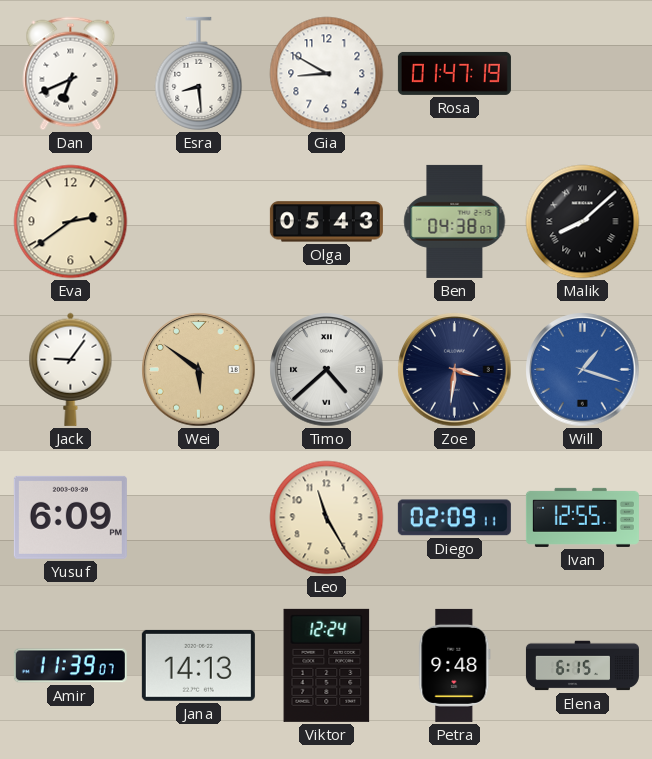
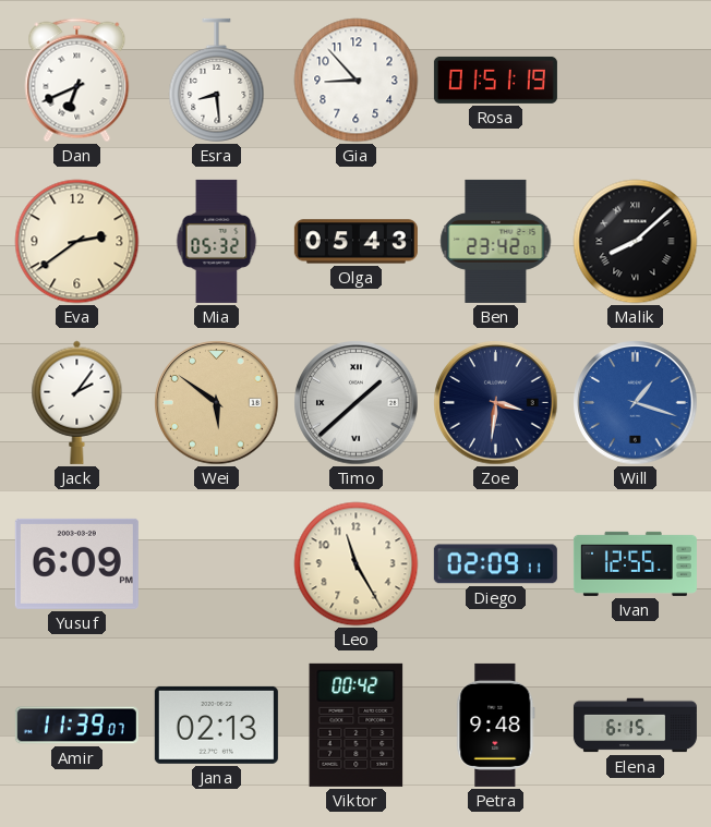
Gia: 8:50 -> 8:53
Rosa: 01:47 -> 01:51
Mia: none -> 05:32
Ben: 04:38 -> 23:42
Jack: 9:06 -> 2:06
Timo: 4:38 -> 1:38
Jana: 14:13 -> 02:13
Viktor: 12:24 -> 00:42
